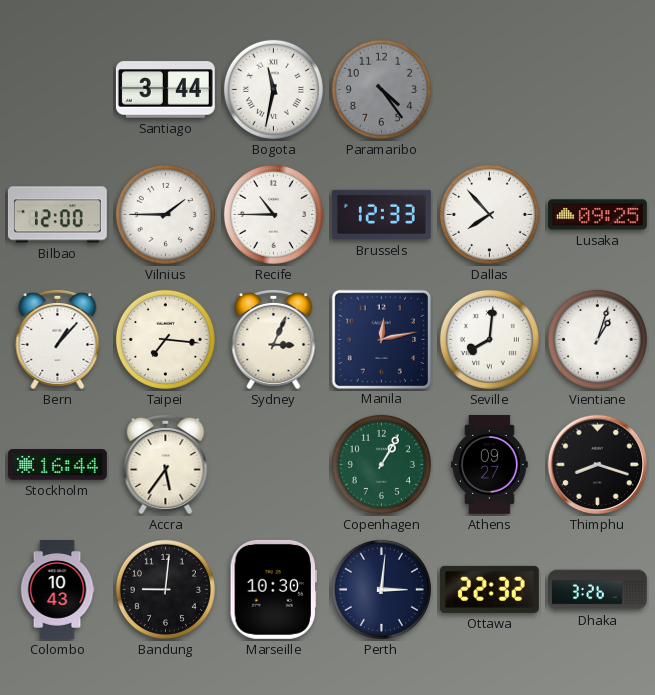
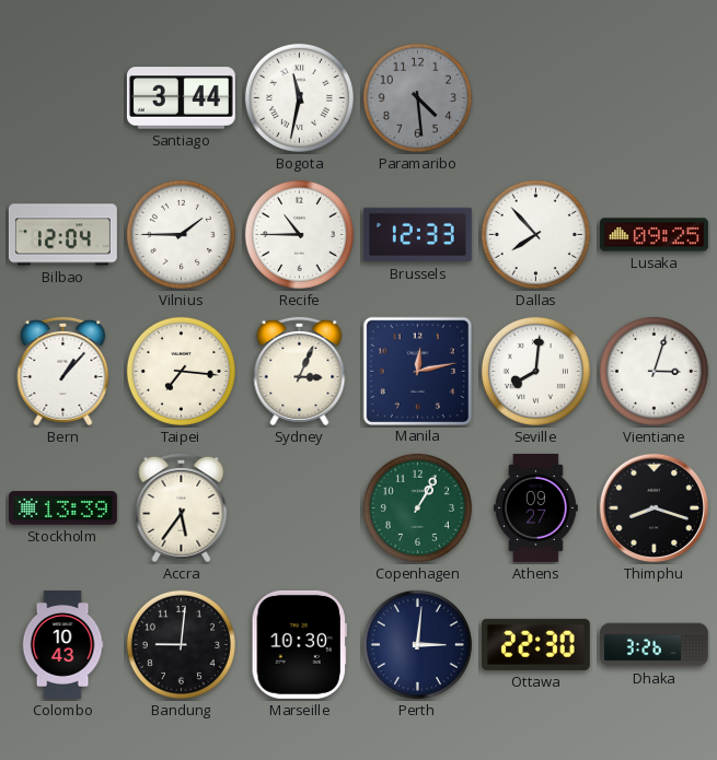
Paramaribo: 4:24 -> 4:29
Bilbao: 12:00 -> 12:04
Vientiane: 1:03 -> 3:03
Stockholm: 16:44 -> 13:39
Ottawa: 22:32 -> 22:30
